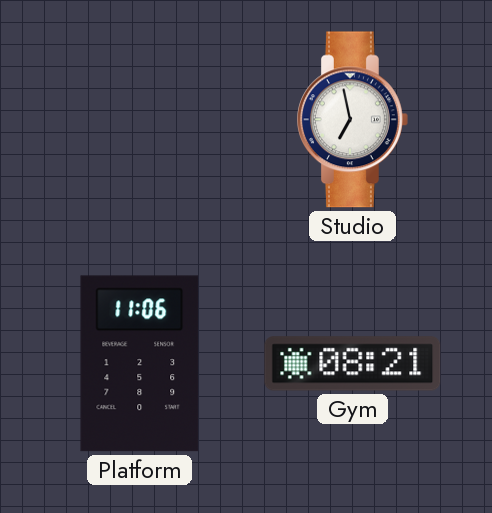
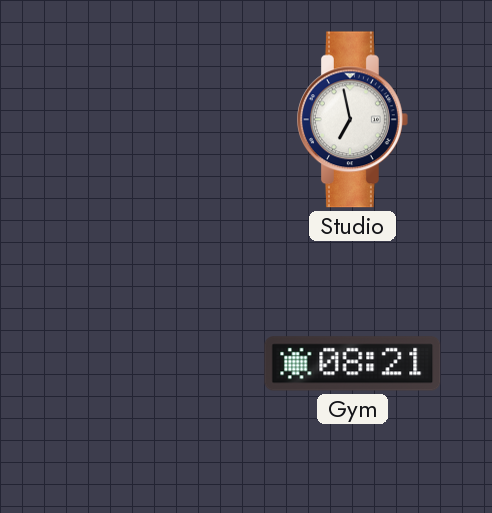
Platform: 11:06 -> none
